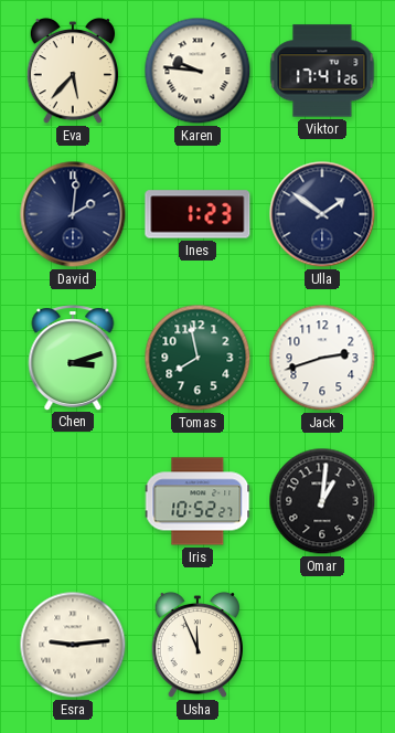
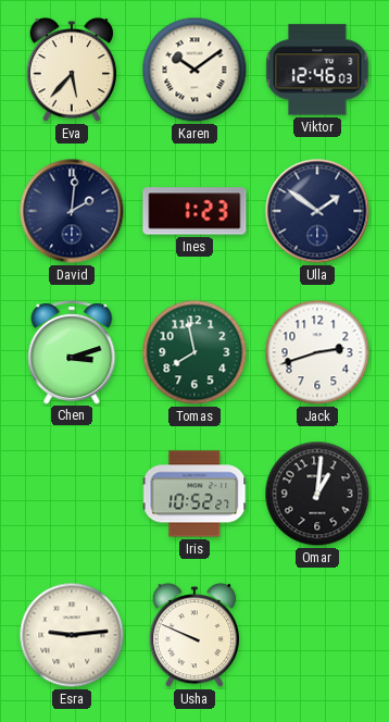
Karen: 9:46 -> 10:09
Viktor: 17:41 -> 12:46
Usha: 11:56 -> 9:49
